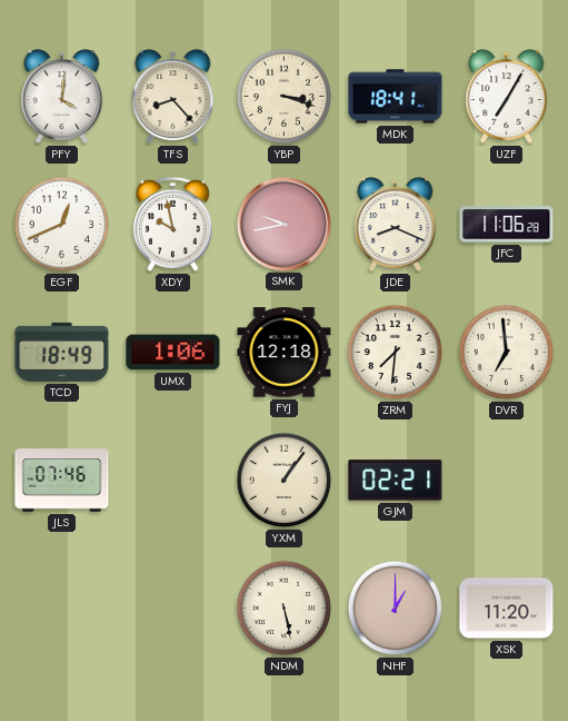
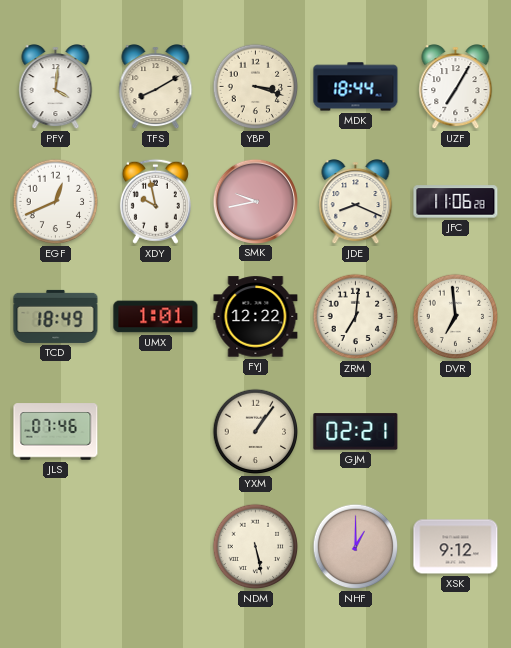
TFS: 8:23 -> 8:10
MDK: 18:41 -> 18:44
UMX: 1:06 -> 1:01
FYJ: 12:18 -> 12:22
ZRM: 7:31 -> 7:01
XSK: 11:20 -> 9:12
